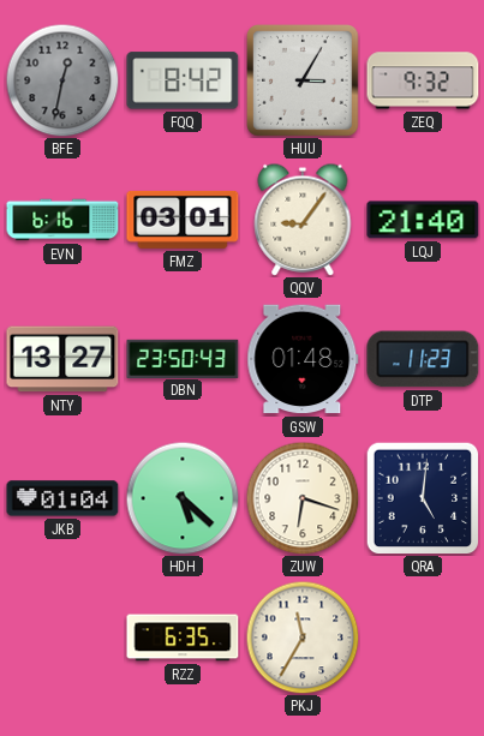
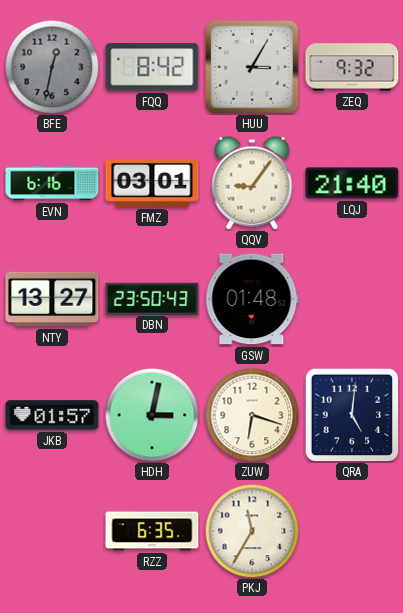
DTP: 11:23 -> none
JKB: 01:04 -> 01:57
HDH: 5:22 -> 3:02
